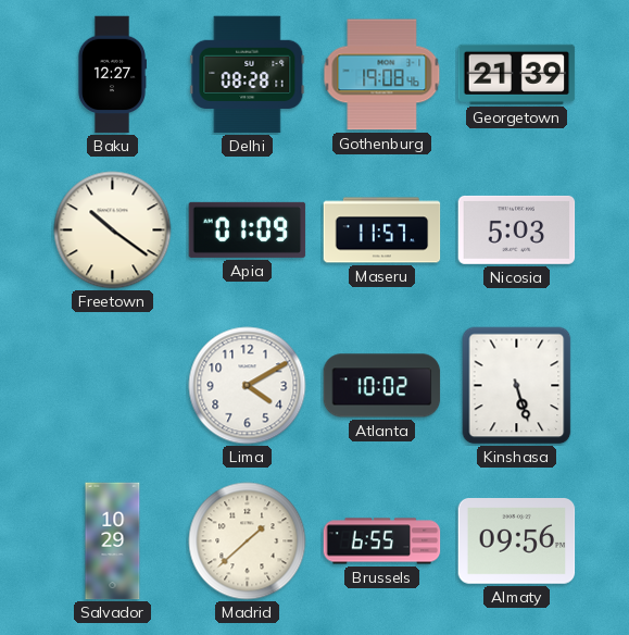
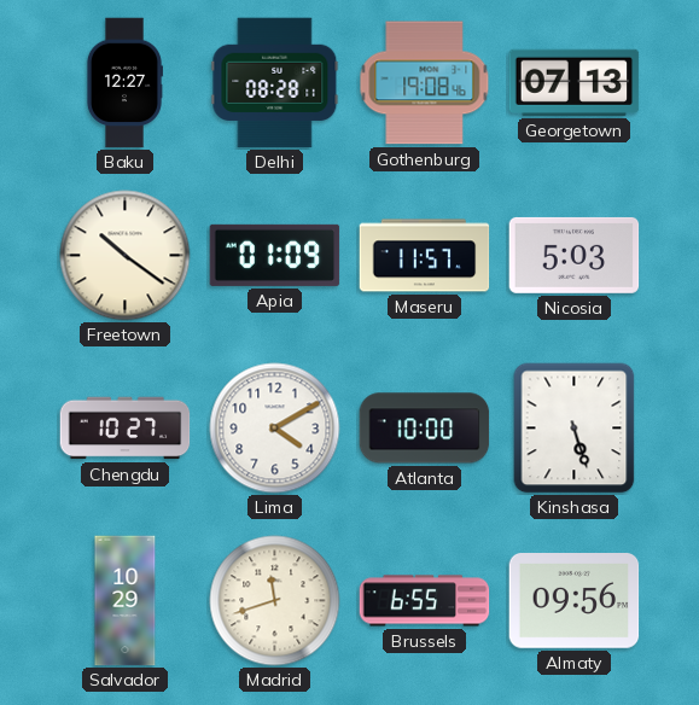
Georgetown: 21:39 -> 07:13
Chengdu: none -> 10:27
Atlanta: 10:02 -> 10:00
Madrid: 1:38 -> 11:42
